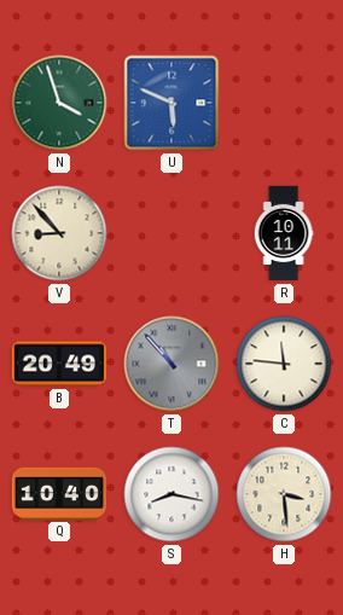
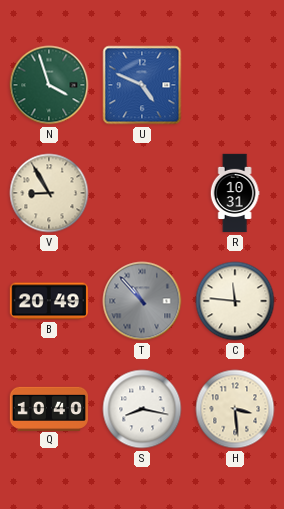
U: 5:49 -> 4:49
V: 8:53 -> 8:55
R: 10:11 -> 10:31
